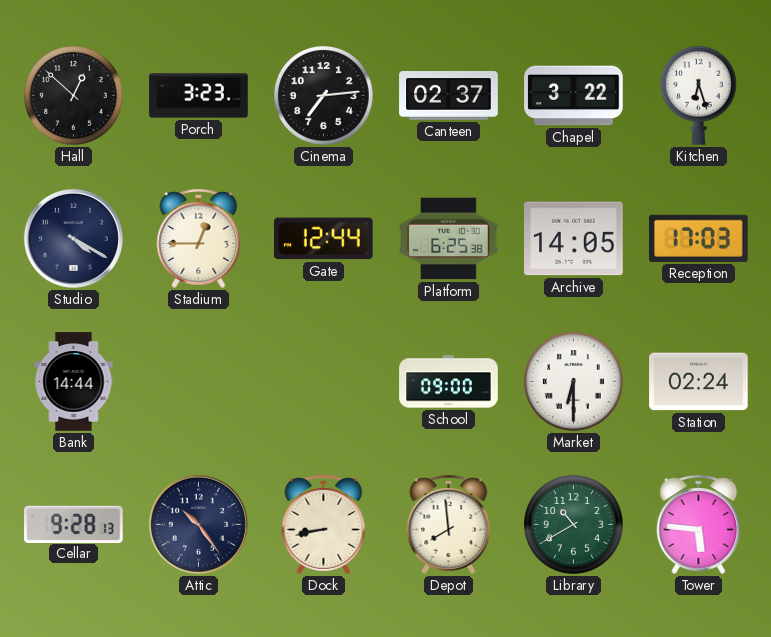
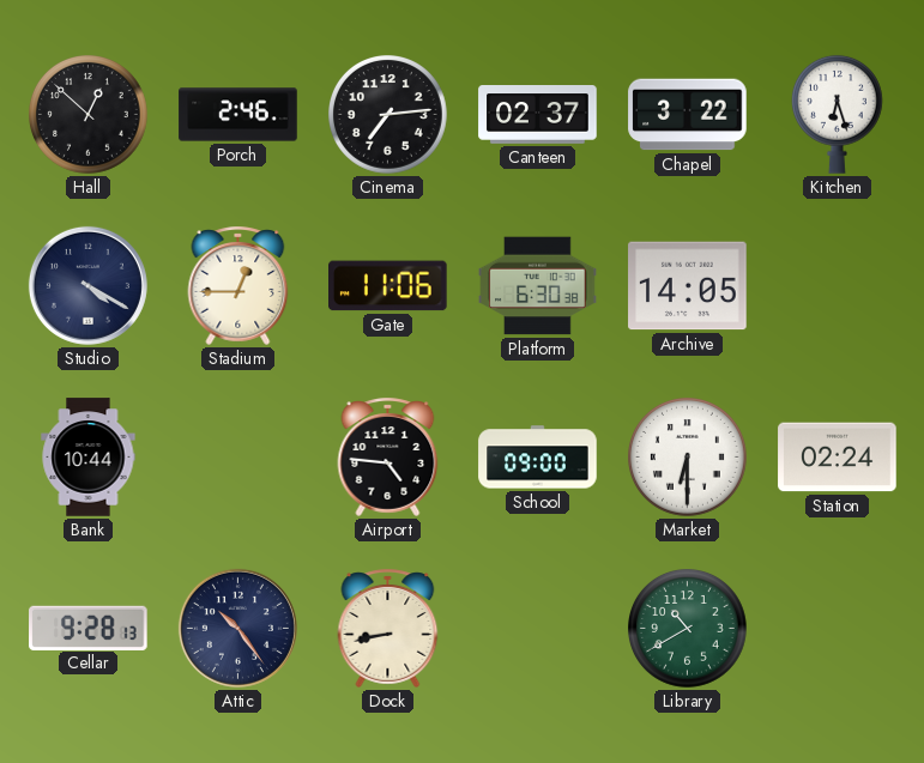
Porch: 3:23 -> 2:46
Gate: 12:44 -> 11:06
Platform: 6:25 -> 6:30
Reception: 17:03 -> none
Bank: 14:44 -> 10:44
Airport: none -> 4:46
Depot: 7:59 -> none
Tower: 5:46 -> none
